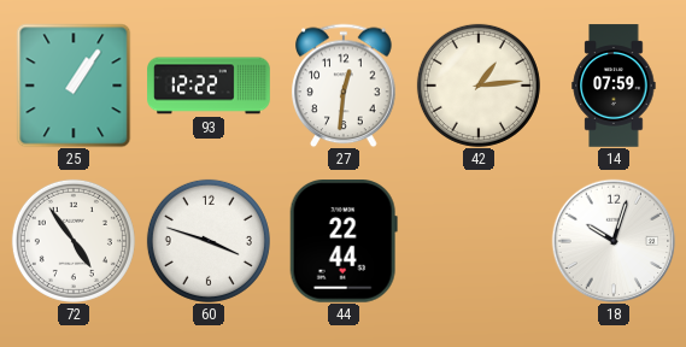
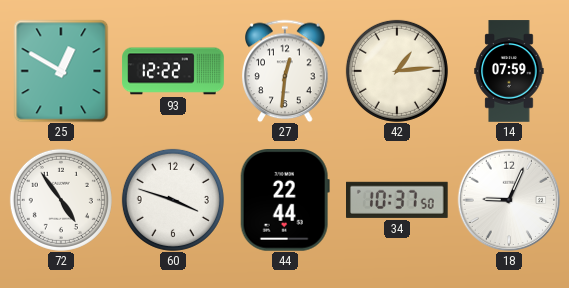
25: 1:06 -> 12:50
34: none -> 10:37
18: 10:03 -> 9:04
